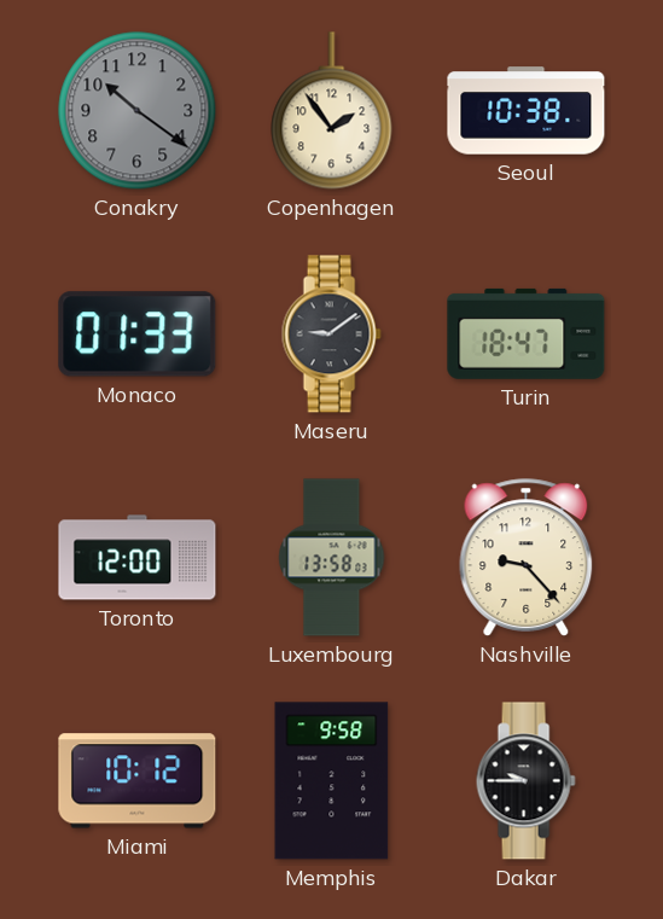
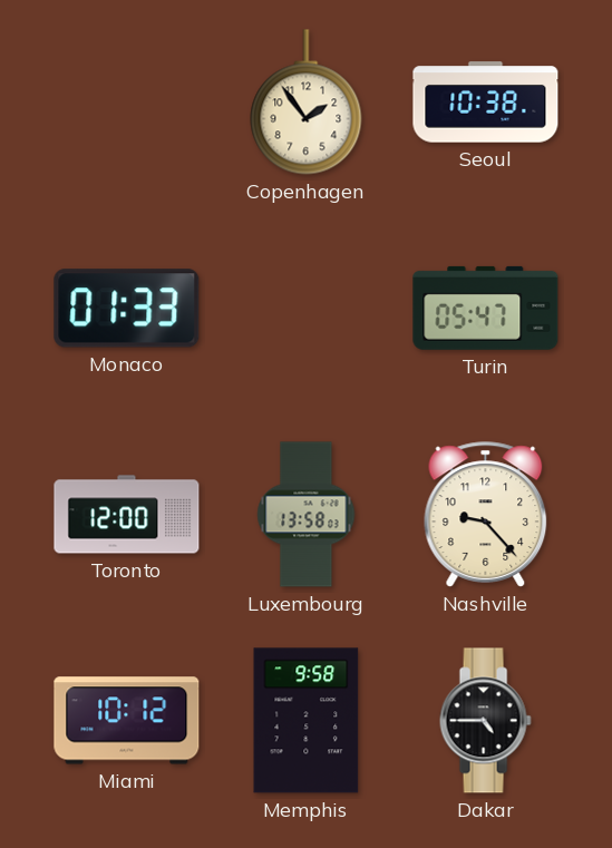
Conakry: 10:21 -> none
Maseru: 9:09 -> none
Turin: 18:47 -> 05:47
Dakar: 9:45 -> 4:45
